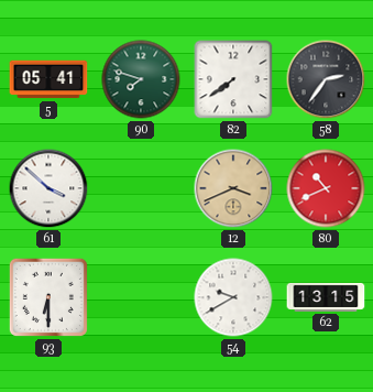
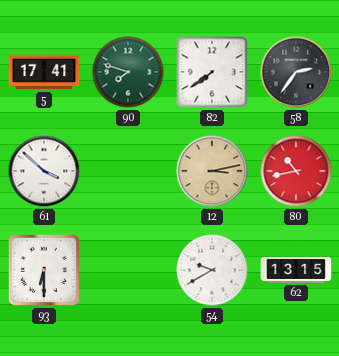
5: 05:41 -> 17:41
12: 3:41 -> 3:13
80: 10:41 -> 10:43
